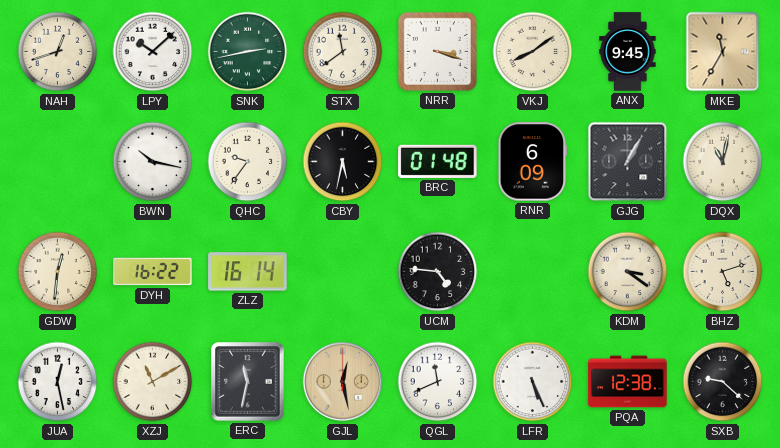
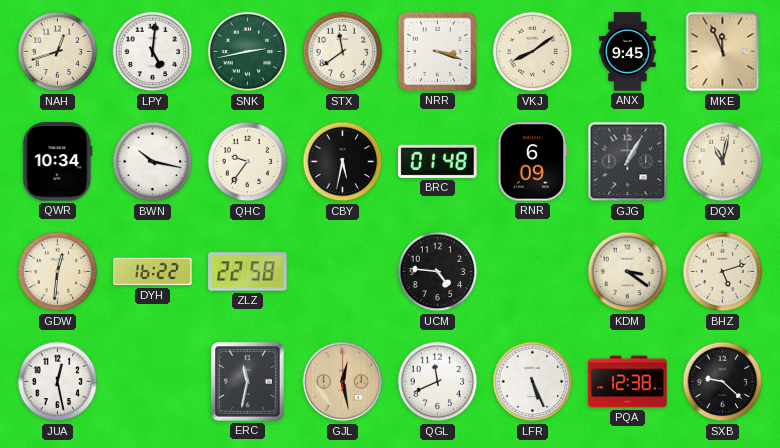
LPY: 10:08 -> 5:01
MKE: 11:35 -> 11:56
QWR: none -> 10:34
ZLZ: 16:14 -> 22:58
XZJ: 11:10 -> none
